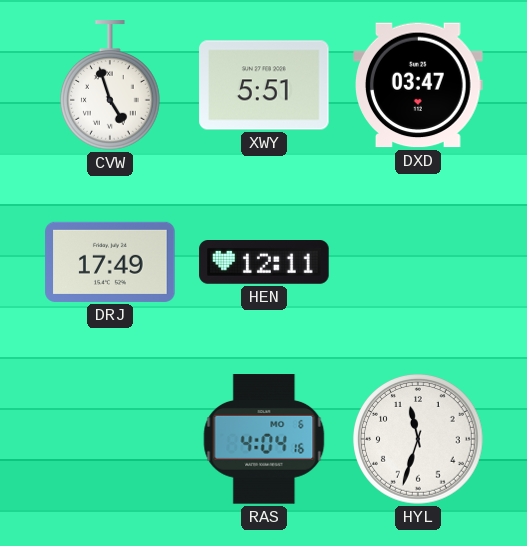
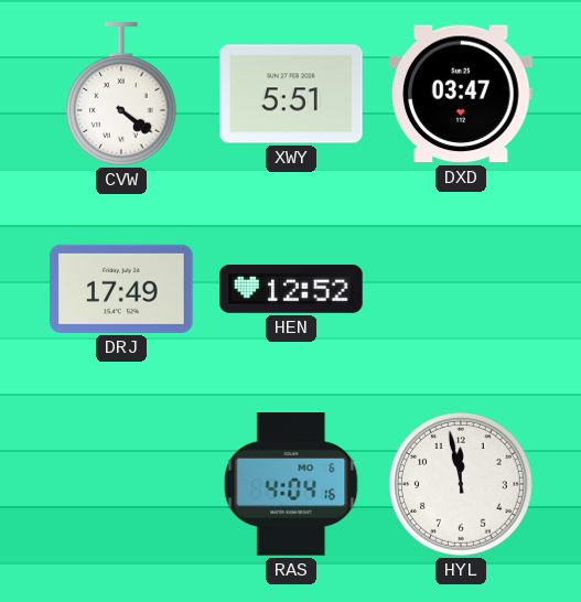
CVW: 4:57 -> 4:21
HEN: 12:11 -> 12:52
HYL: 11:33 -> 11:58
